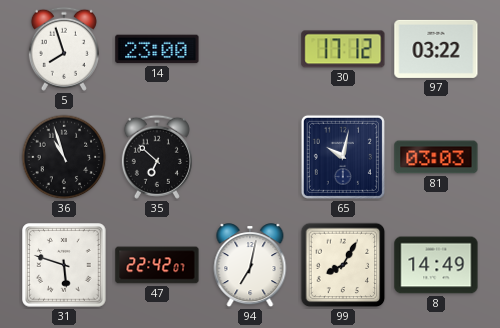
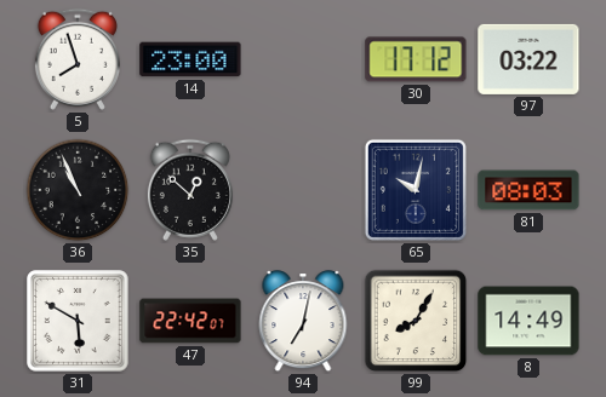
36: 10:57 -> 10:56
35: 6:52 -> 12:52
81: 03:03 -> 08:03
31: 5:48 -> 5:50
